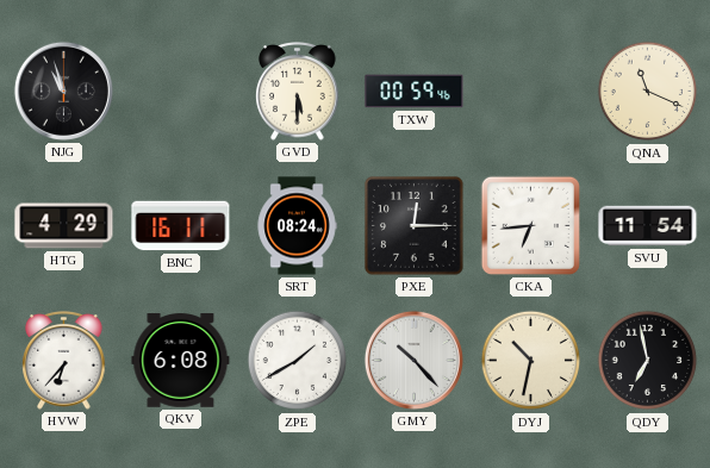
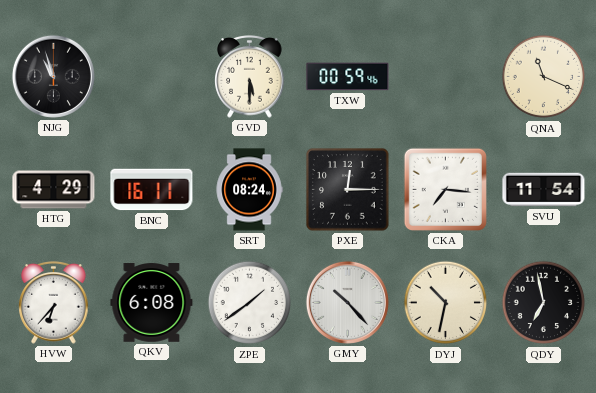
CKA: 6:44 -> 7:16
ZPE: 1:40 -> 1:39
